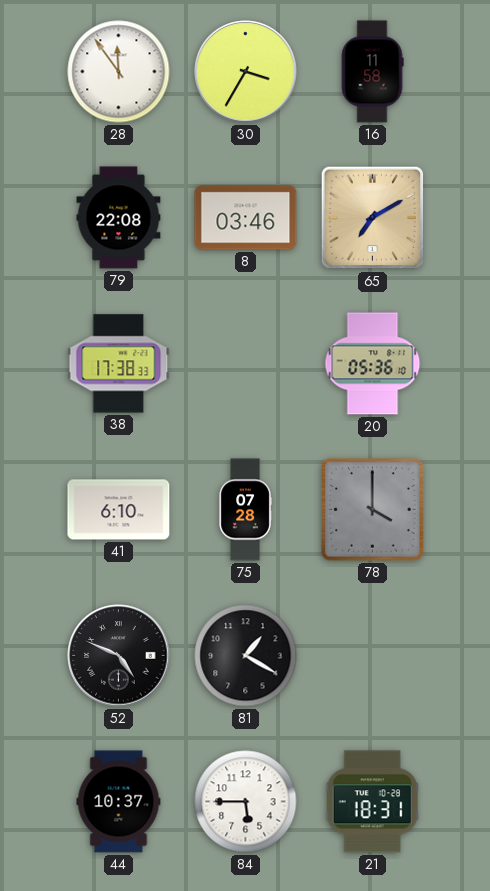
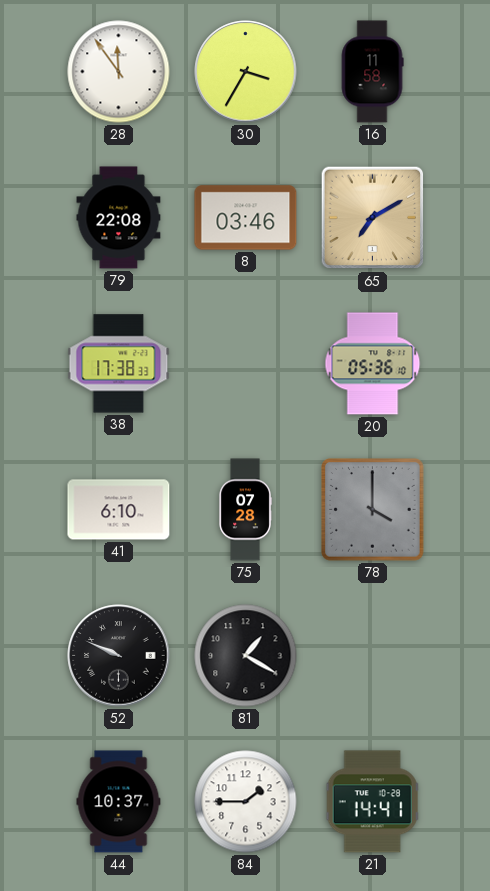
52: 4:49 -> 9:49
84: 5:45 -> 1:45
21: 18:31 -> 14:41
